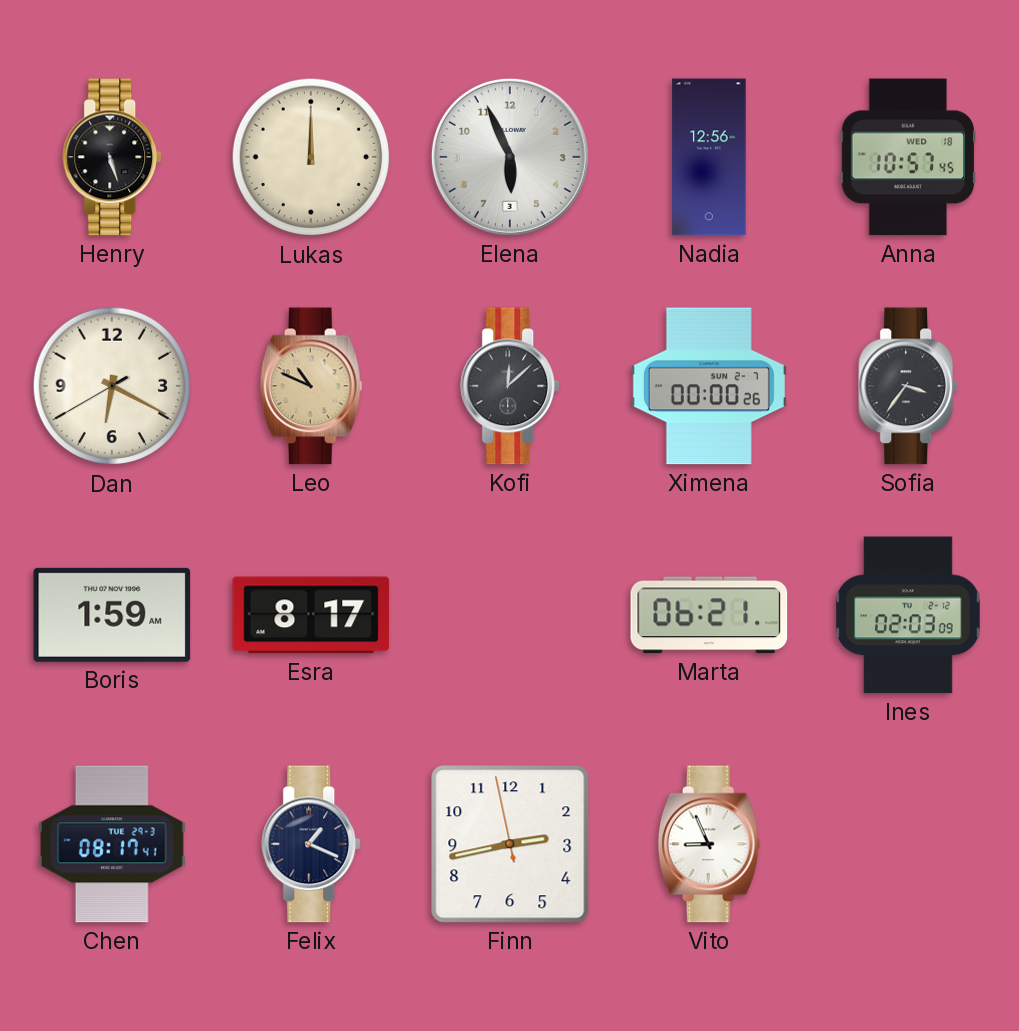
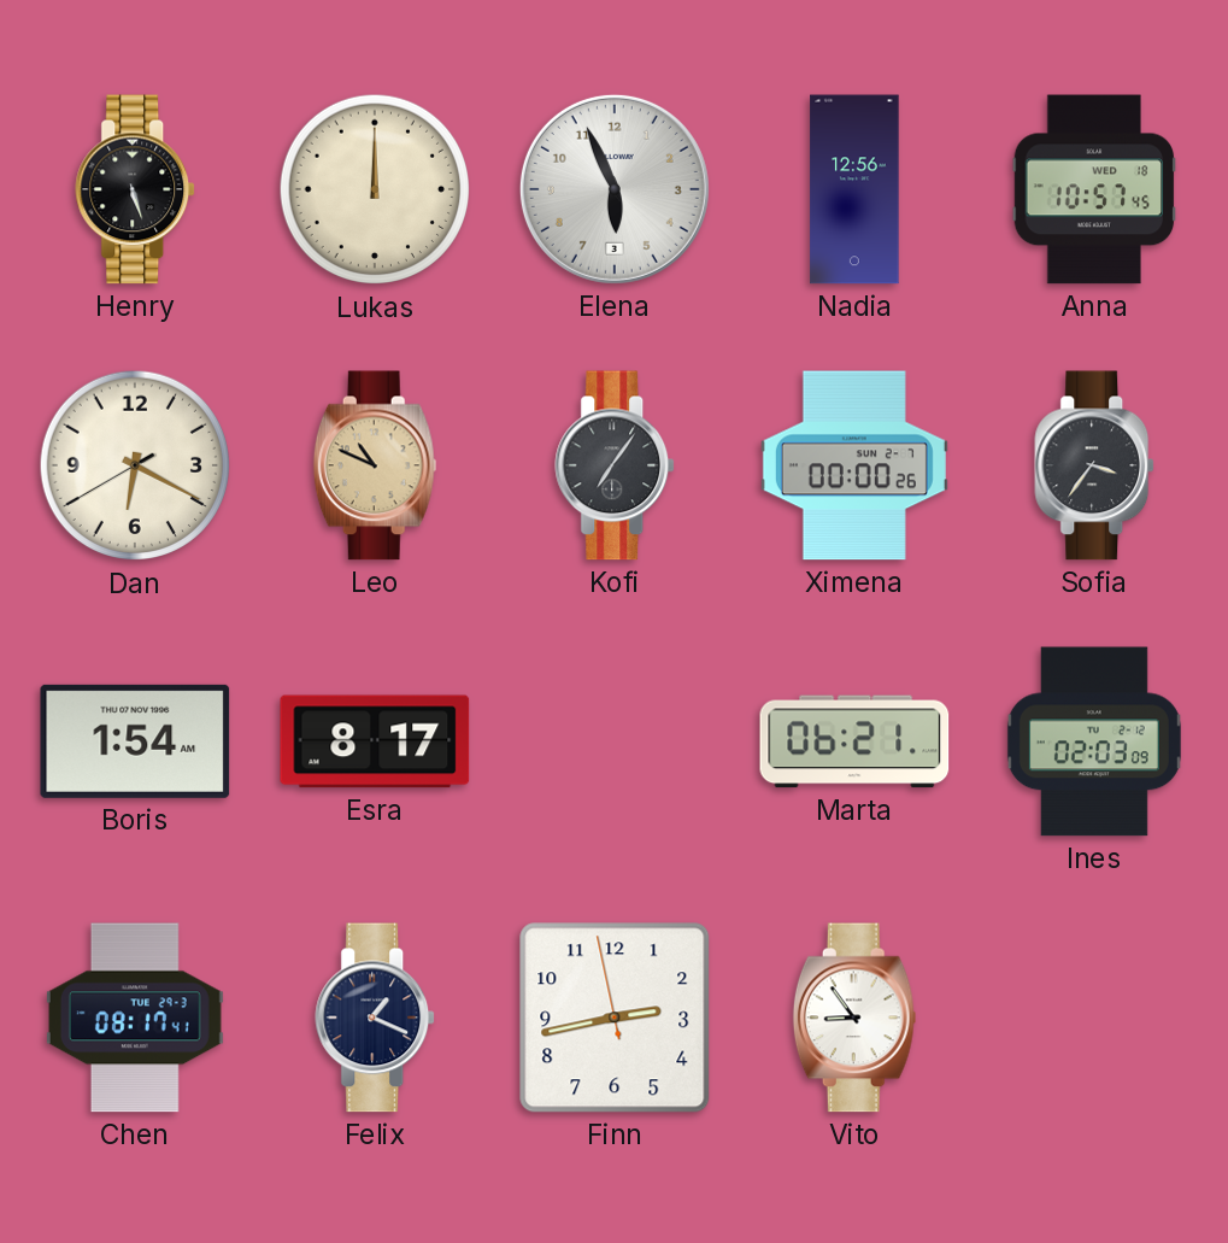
Kofi: 12:08 -> 7:06
Boris: 1:59 -> 1:54
Vito: 8:56 -> 8:54
